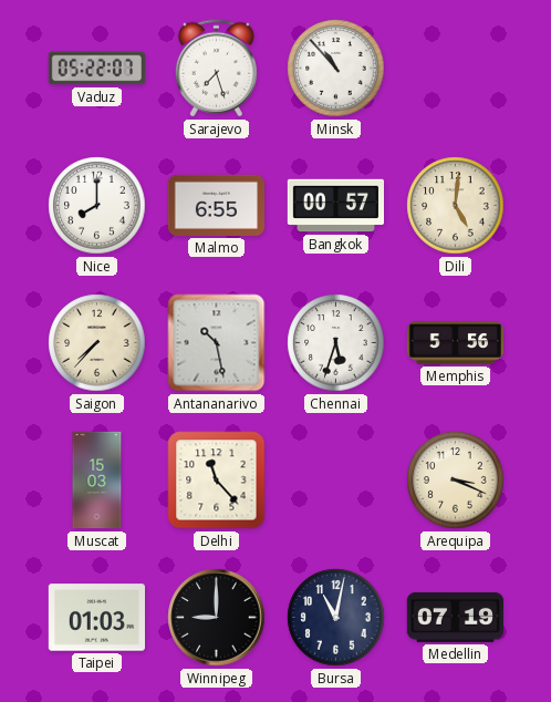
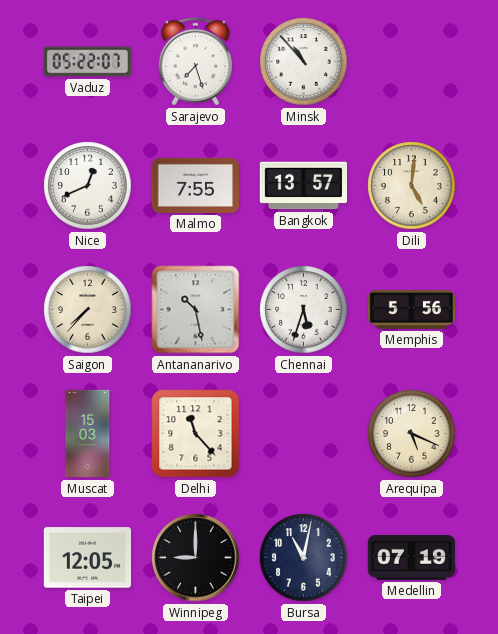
Nice: 8:00 -> 12:41
Malmo: 6:55 -> 7:55
Bangkok: 00:57 -> 13:57
Arequipa: 3:19 -> 5:19
Taipei: 01:03 -> 12:05
